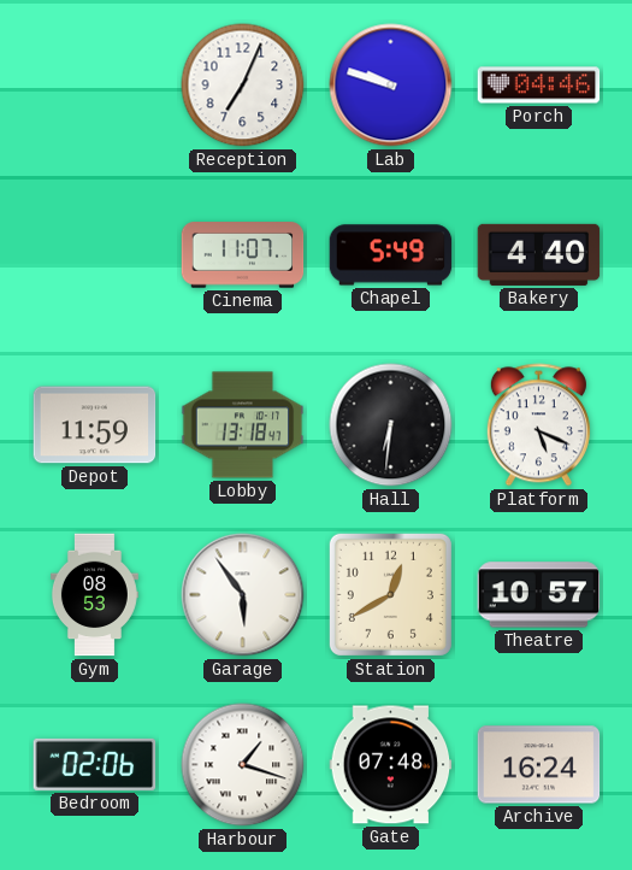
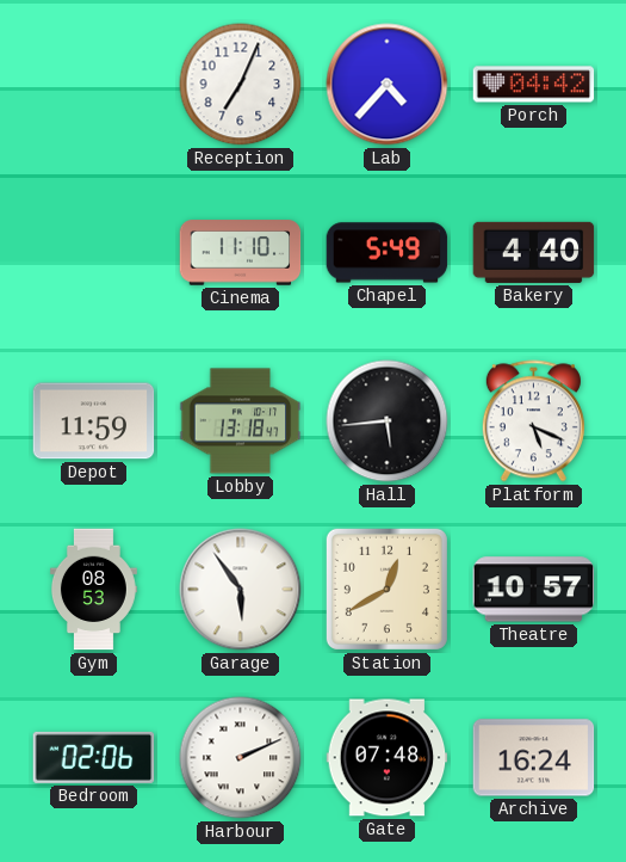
Lab: 9:48 -> 4:37
Porch: 04:46 -> 04:42
Cinema: 11:07 -> 11:10
Hall: 6:31 -> 5:44
Harbour: 1:18 -> 2:11
